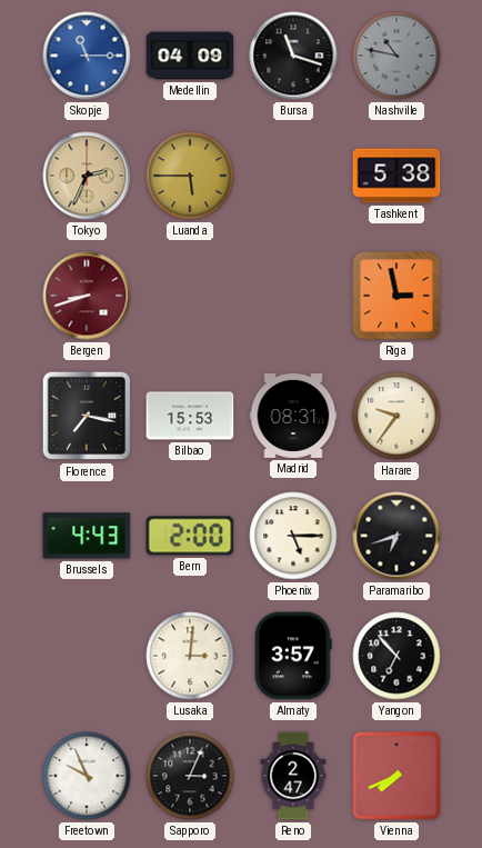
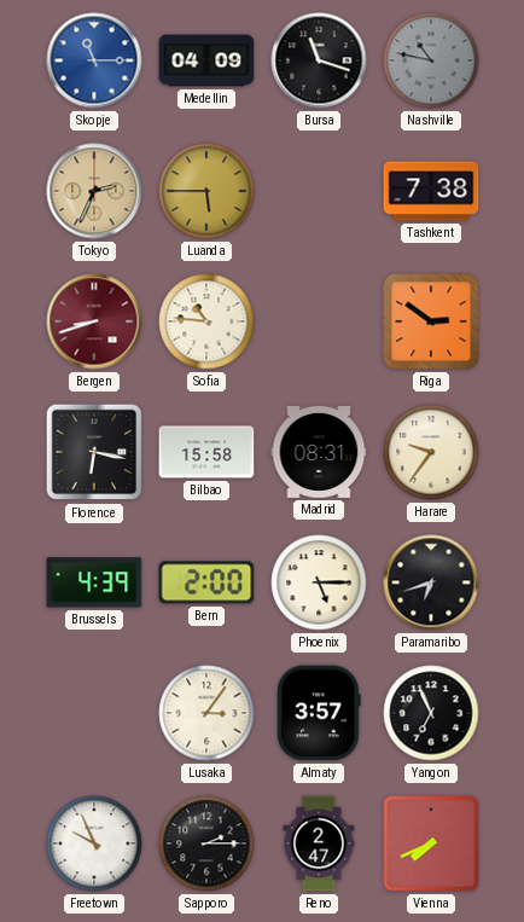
Tashkent: 5:38 -> 7:38
Sofia: none -> 10:46
Riga: 2:58 -> 2:51
Florence: 7:17 -> 6:17
Bilbao: 15:53 -> 15:58
Brussels: 4:43 -> 4:39
Lusaka: 3:01 -> 3:06
Yangon: 6:53 -> 6:56
Sapporo: 3:04 -> 2:15
